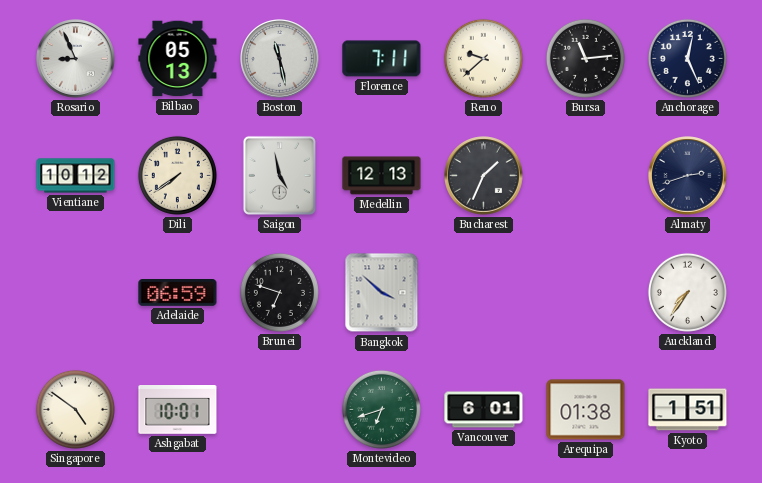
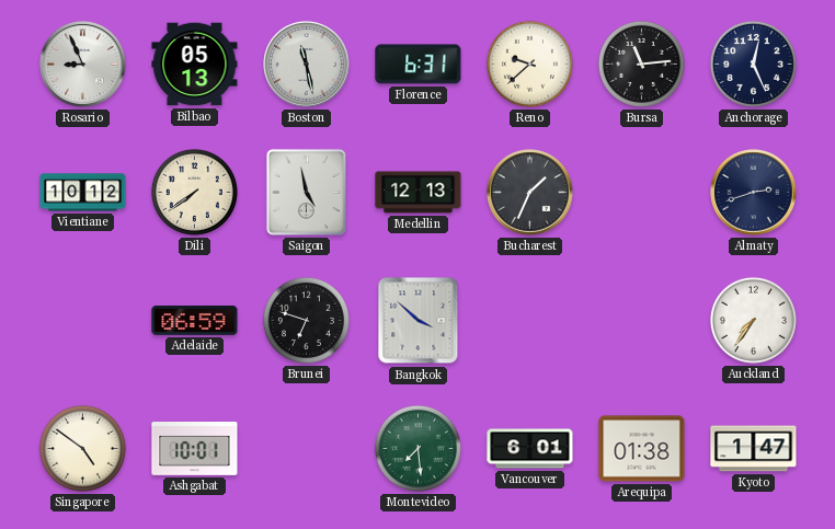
Florence: 7:11 -> 6:31
Montevideo: 6:42 -> 7:29
Kyoto: 1:51 -> 1:47
